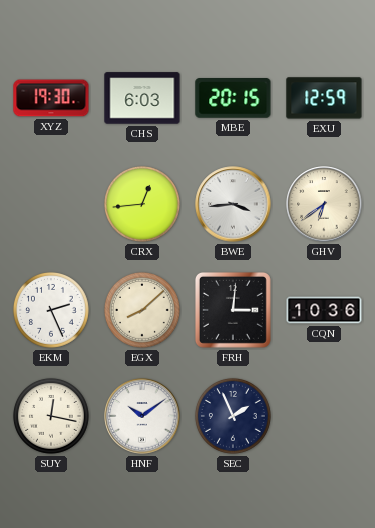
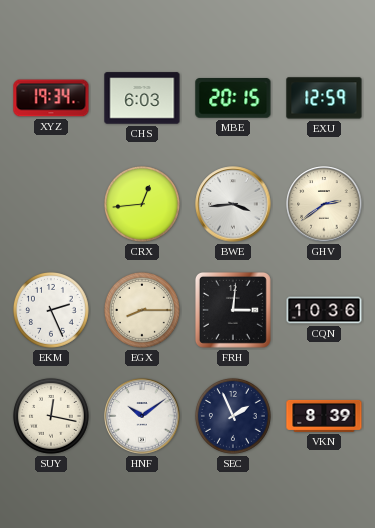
XYZ: 19:30 -> 19:34
GHV: 6:39 -> 2:39
EGX: 8:08 -> 8:15
VKN: none -> 8:39
